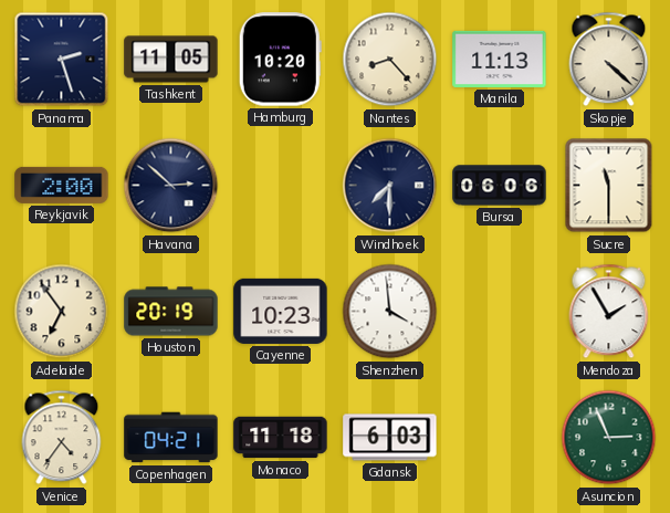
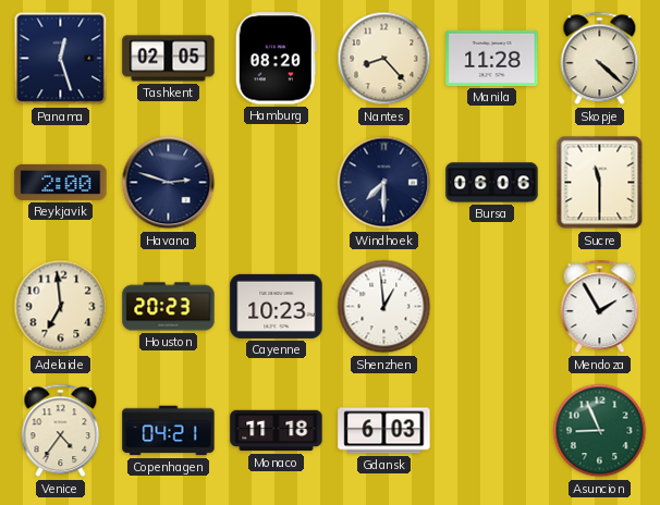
Panama: 2:27 -> 12:27
Tashkent: 11:05 -> 02:05
Hamburg: 10:20 -> 08:20
Manila: 11:13 -> 11:28
Havana: 2:52 -> 2:48
Adelaide: 6:54 -> 6:59
Houston: 20:19 -> 20:23
Shenzhen: 3:59 -> 12:59
Asuncion: 2:56 -> 8:56
